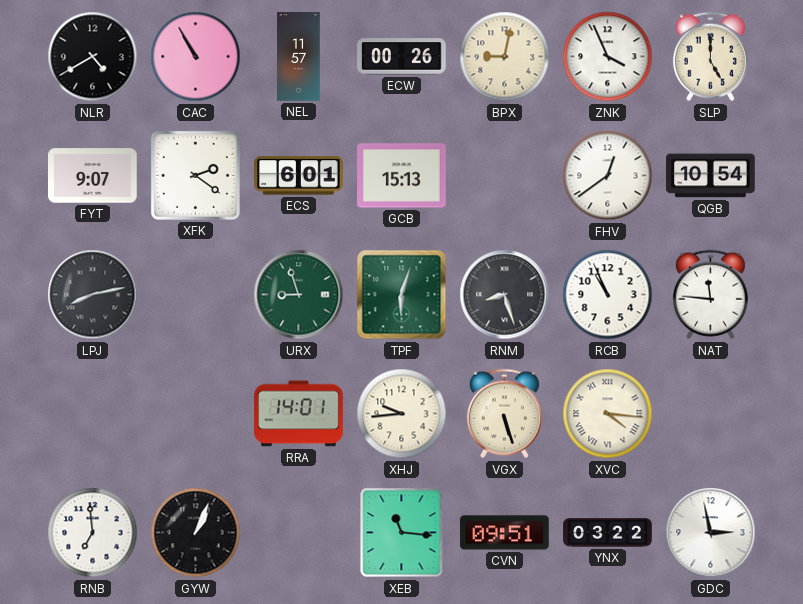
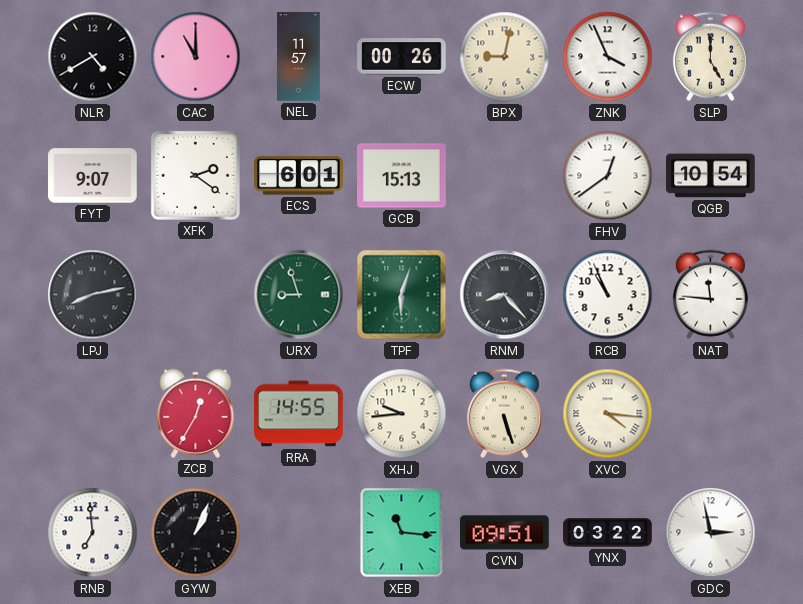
CAC: 10:55 -> 11:00
RNM: 8:27 -> 8:23
ZCB: none -> 12:35
RRA: 14:01 -> 14:55
